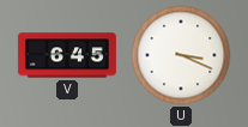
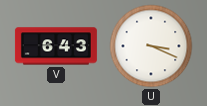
V: 6:45 -> 6:43
